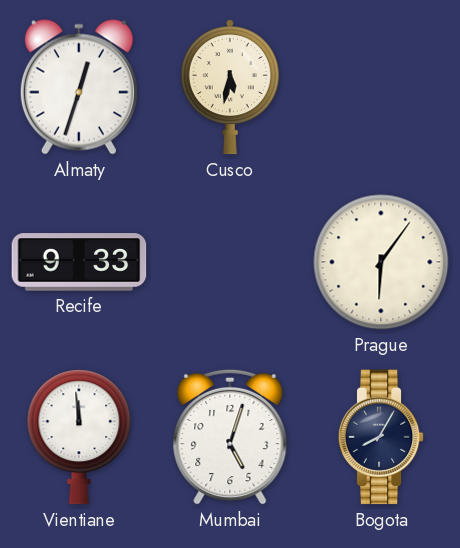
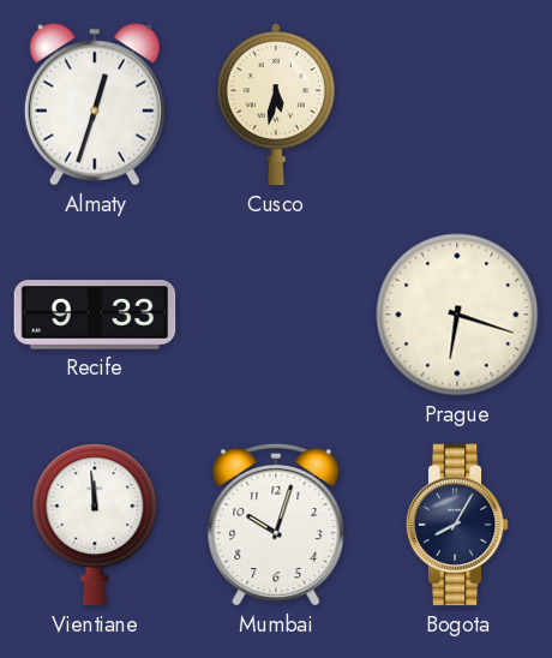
Prague: 6:06 -> 6:18
Mumbai: 5:03 -> 10:03
